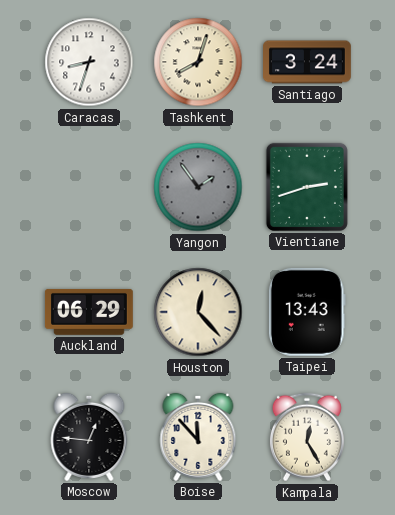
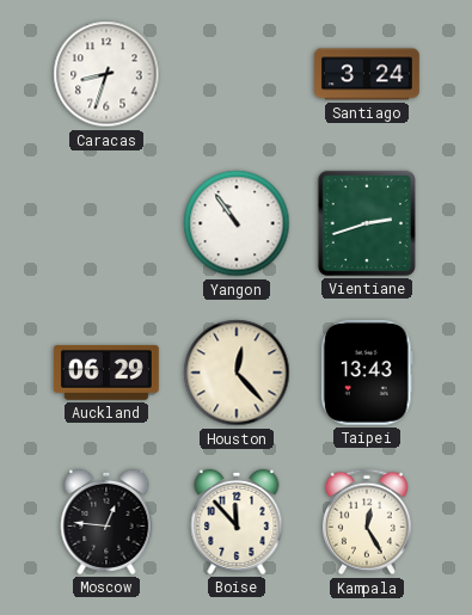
Tashkent: 8:03 -> none
Yangon: 1:54 -> 10:54
Yangon dial: grey -> white
